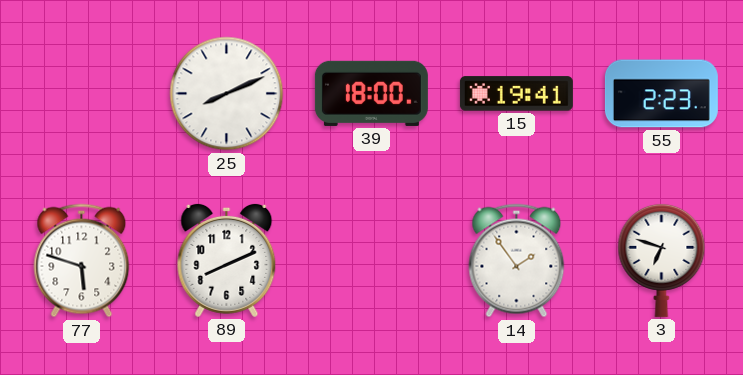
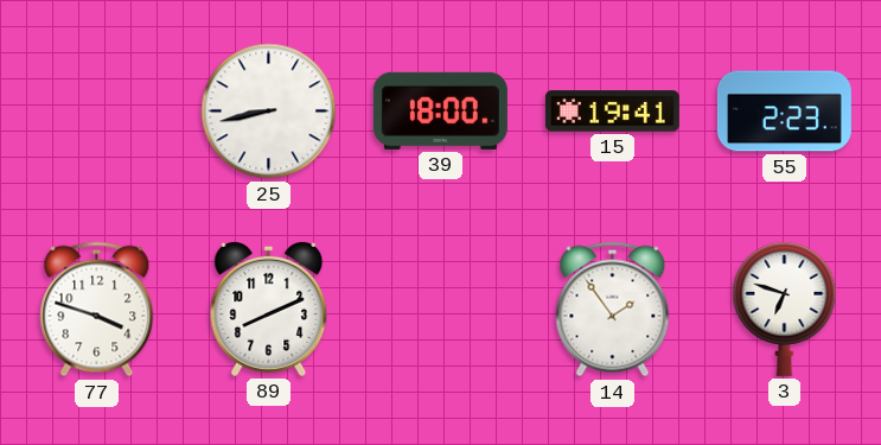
25: 8:11 -> 8:43
77: 5:48 -> 3:48
